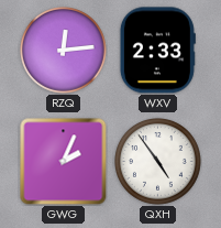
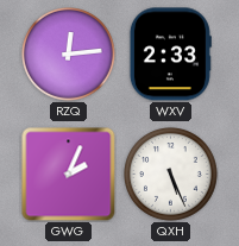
QXH: 4:54 -> 5:26
